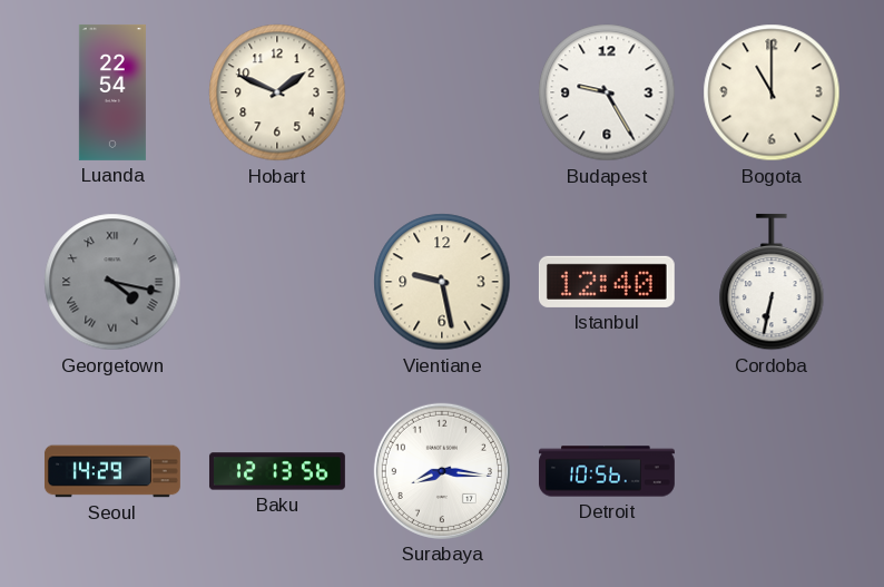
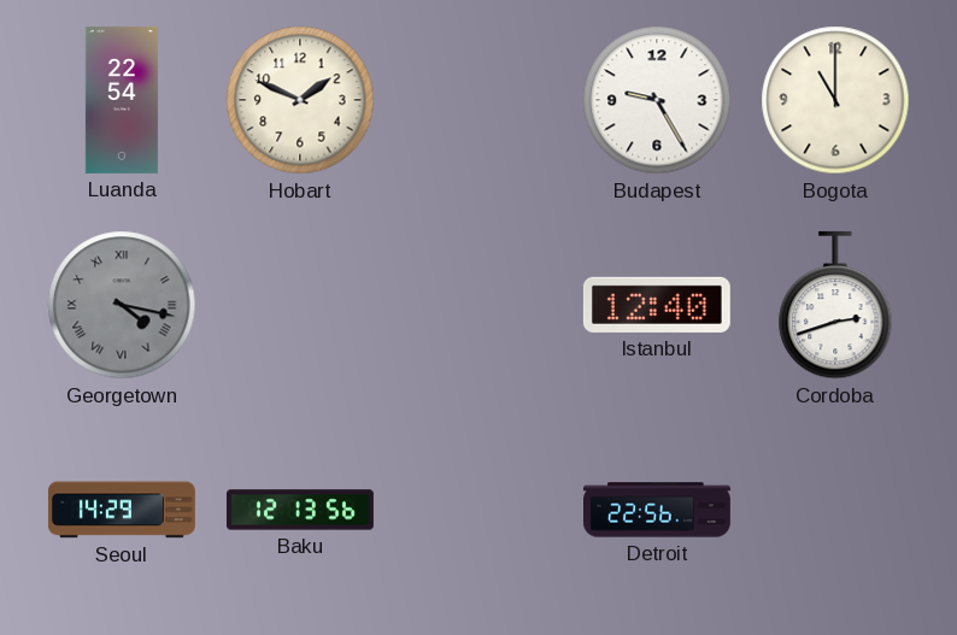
Vientiane: 9:28 -> none
Cordoba: 6:32 -> 2:42
Surabaya: 8:16 -> none
Detroit: 10:56 -> 22:56
